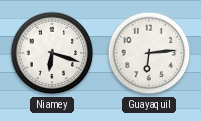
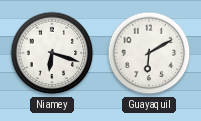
Guayaquil: 6:14 -> 6:10
